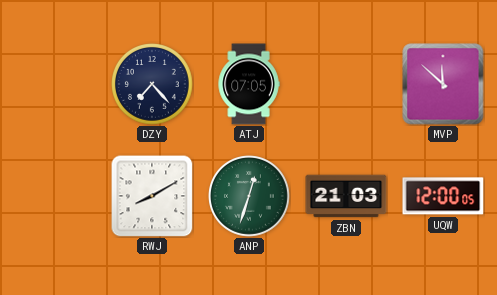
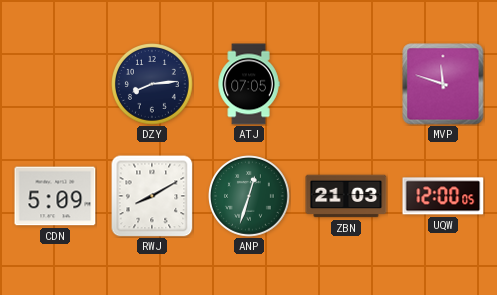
DZY: 7:23 -> 8:14
MVP: 11:52 -> 11:48
CDN: none -> 5:09
